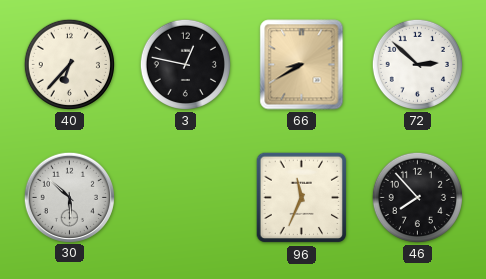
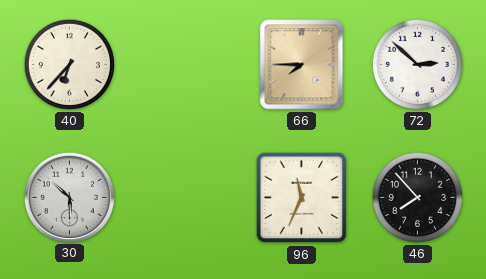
3: 12:47 -> none
66: 8:40 -> 7:45
